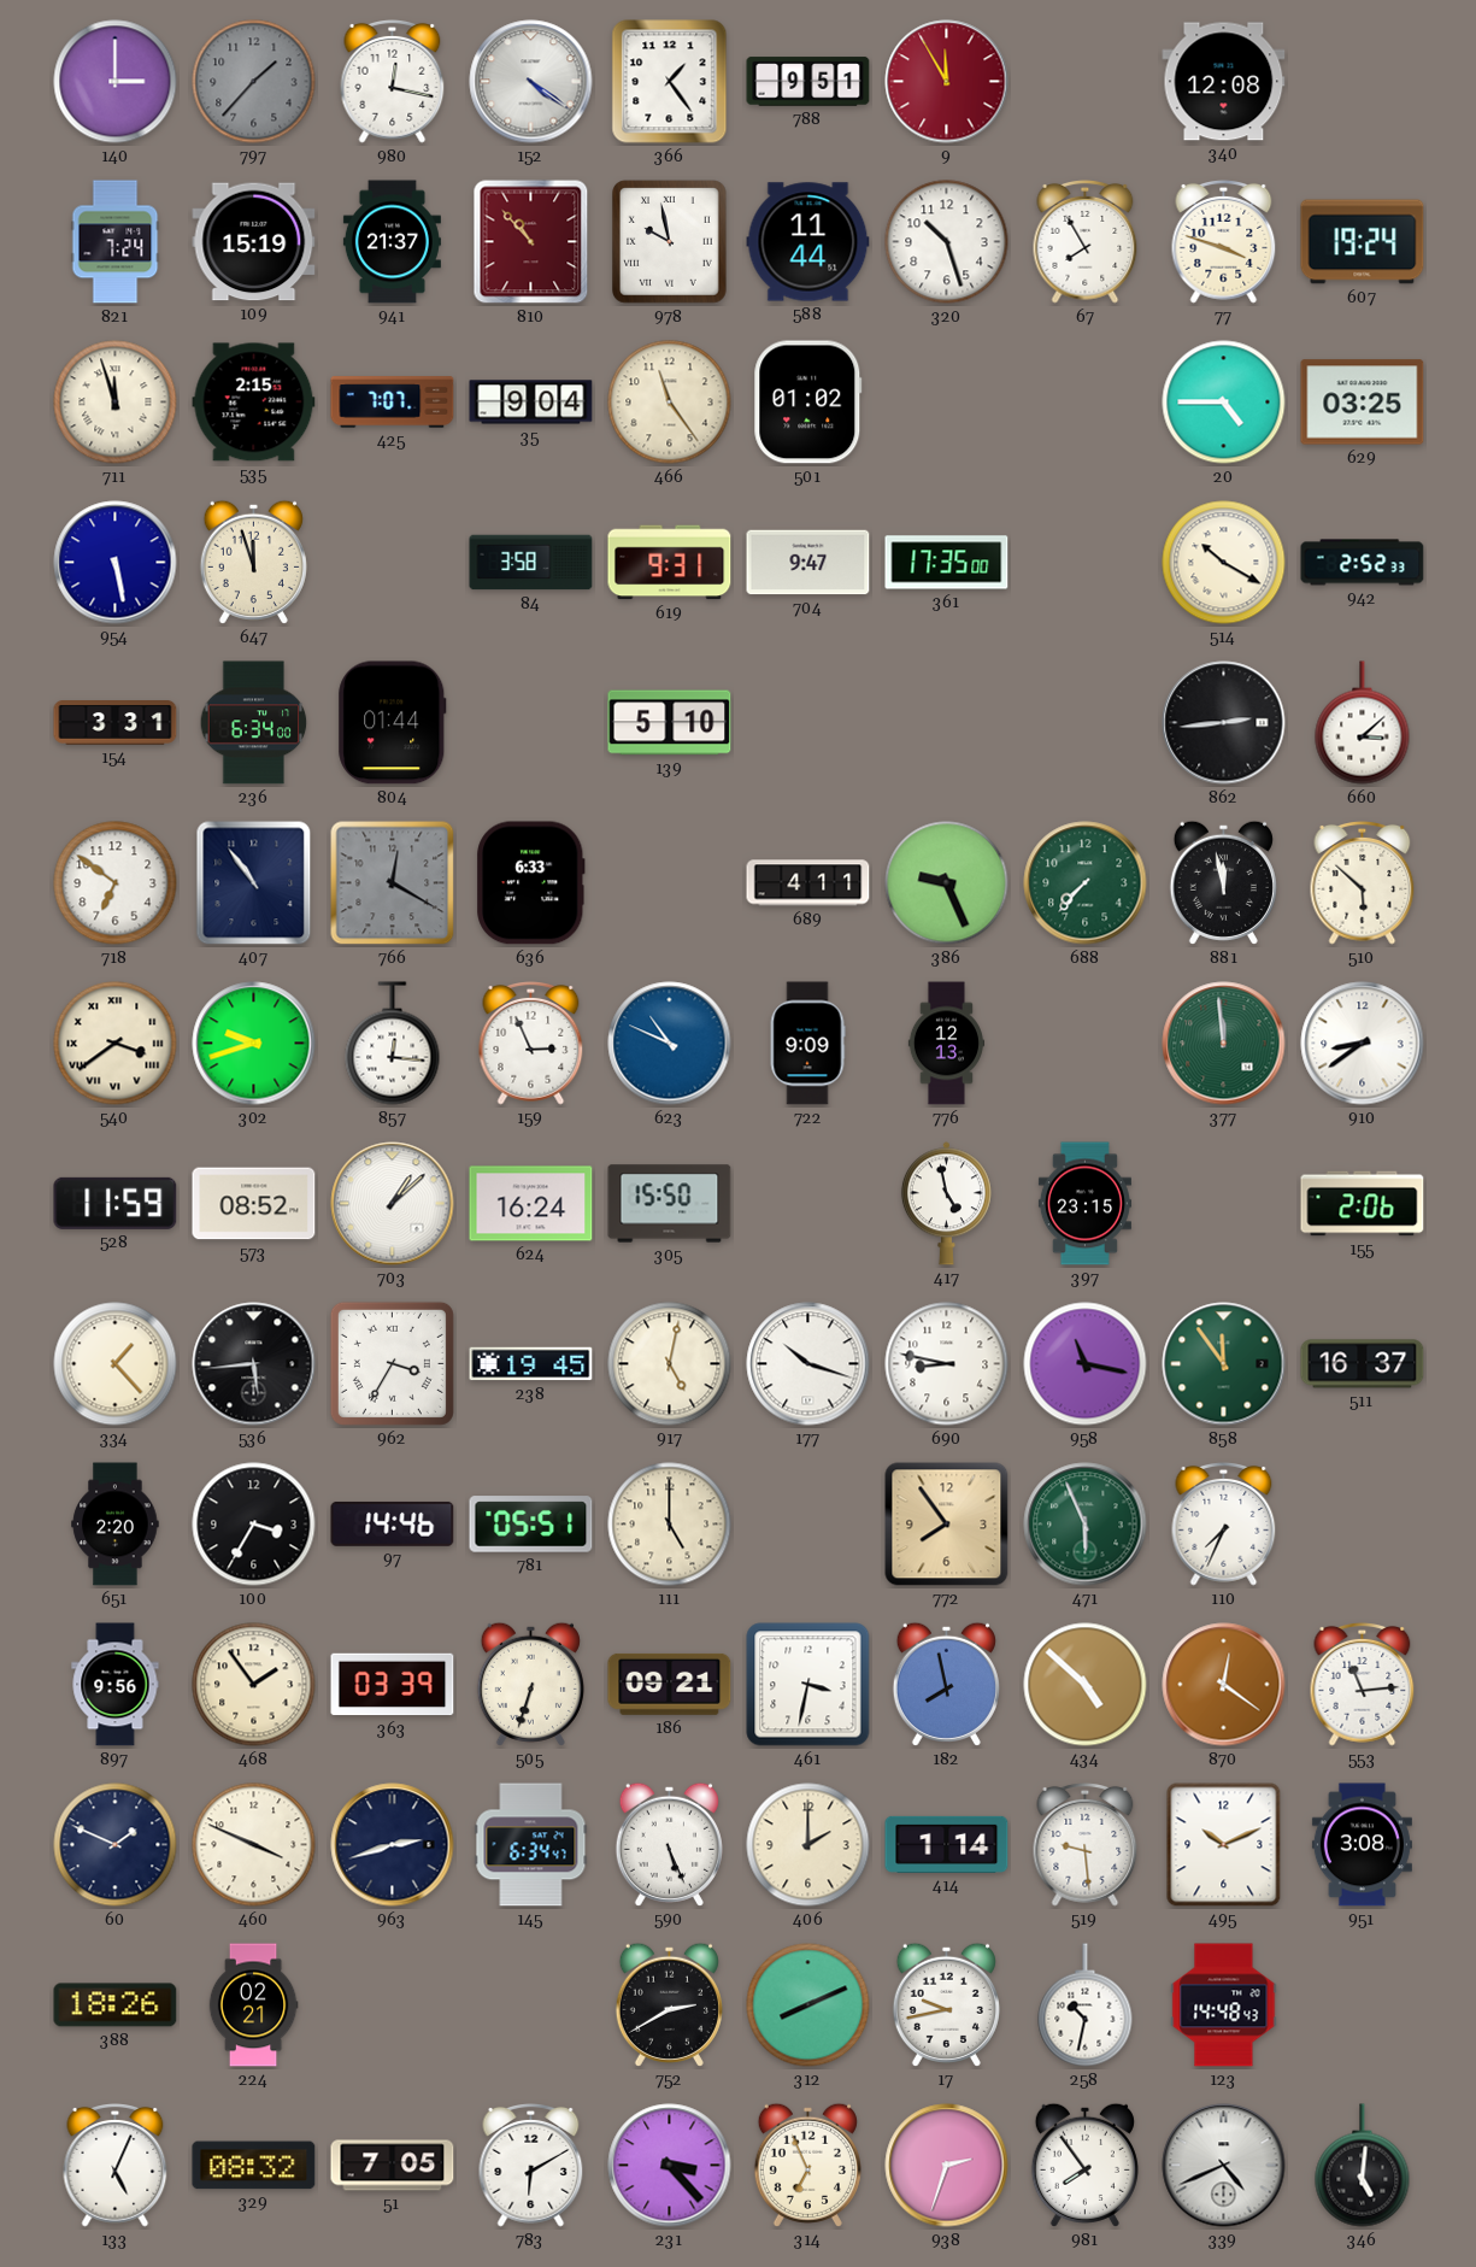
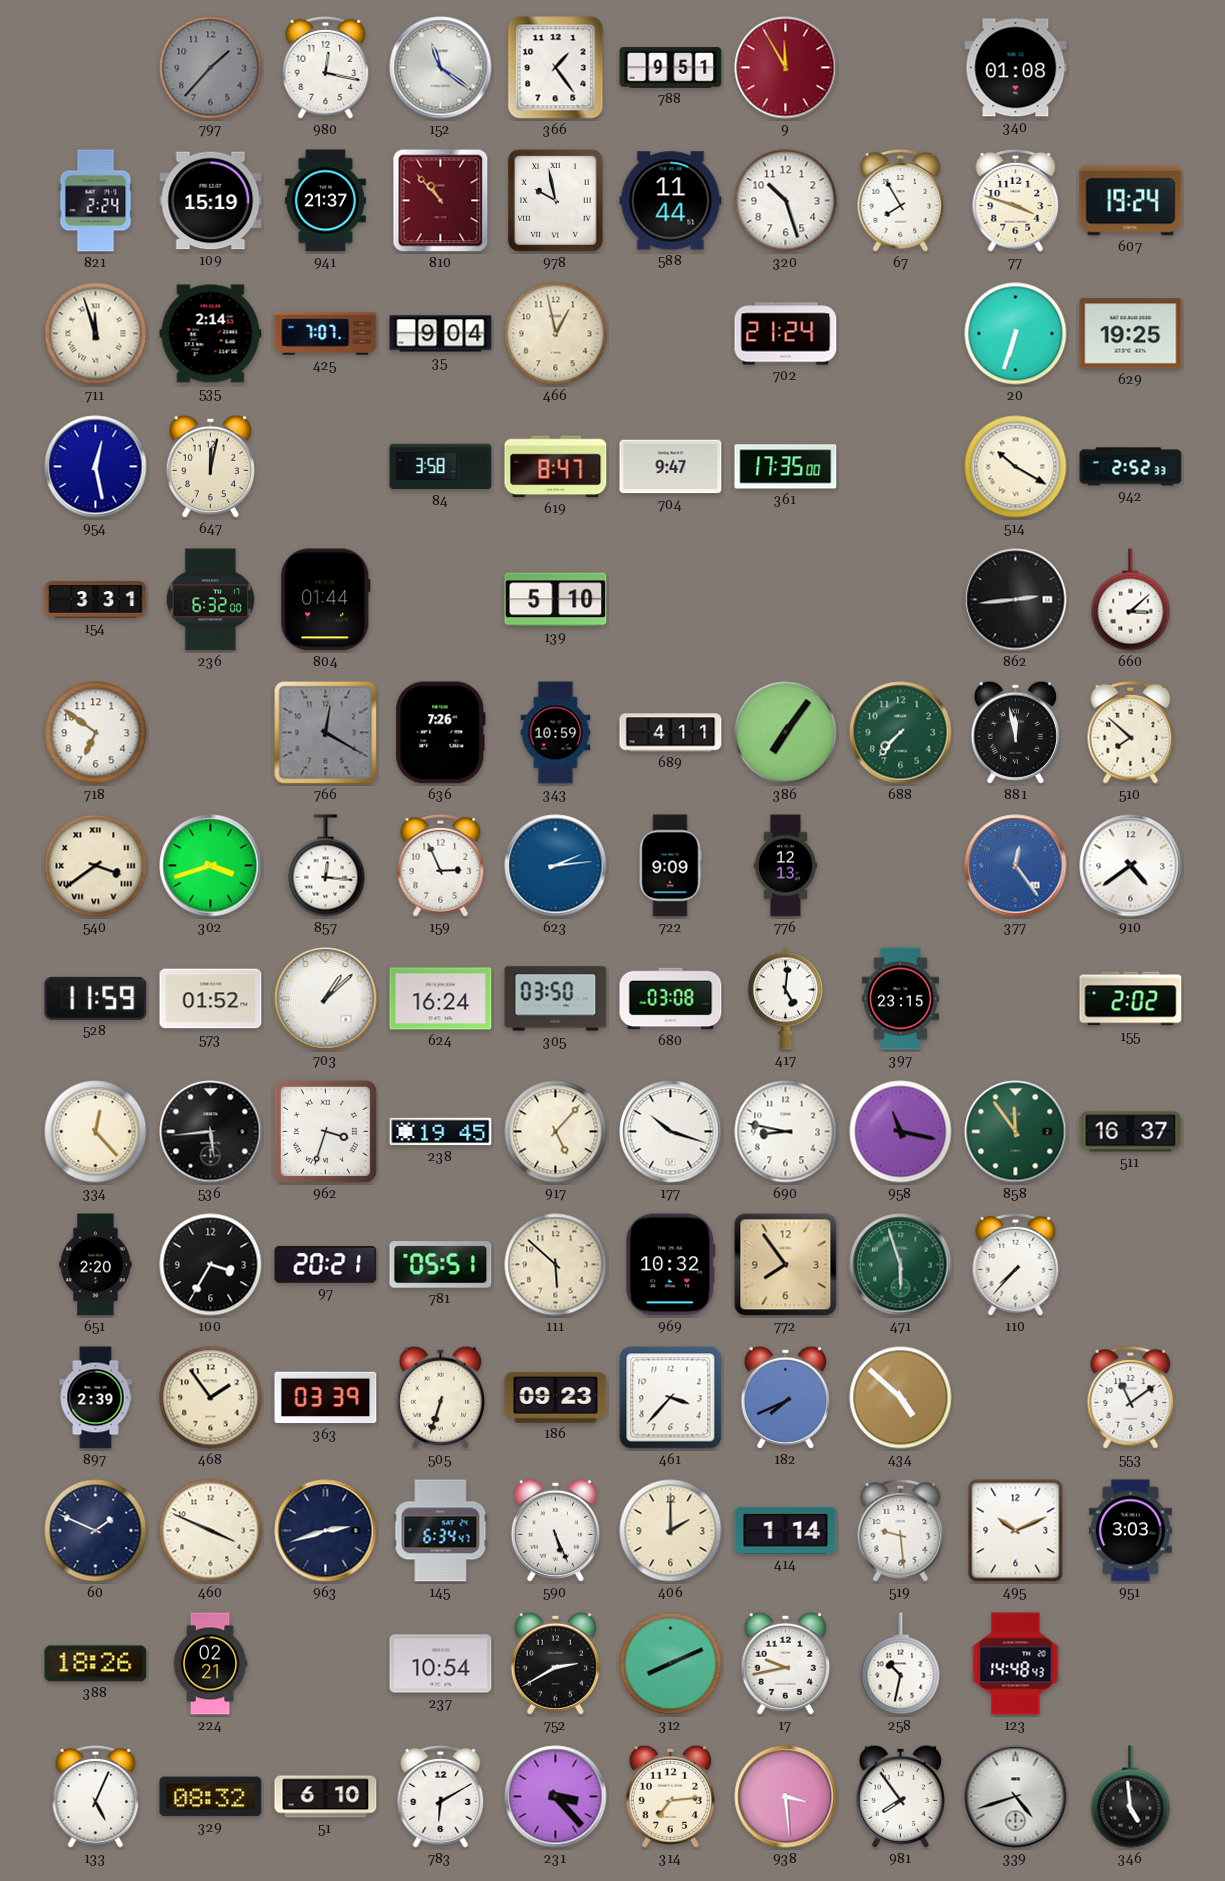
140: 3:00 -> none
152: 4:21 -> 11:21
340: 12:08 -> 01:08
821: 7:24 -> 2:24
535: 2:15 -> 2:14
466: 11:24 -> 12:58
501: 01:02 -> none
702: none -> 21:24
20: 4:45 -> 6:33
629: 03:25 -> 19:25
954: 5:28 -> 12:28
647: 11:57 -> 12:02
619: 9:31 -> 8:47
236: 6:34 -> 6:32
407: 10:54 -> none
636: 6:33 -> 7:26
343: none -> 10:59
386: 9:26 -> 7:06
510: 5:52 -> 7:52
302: 9:42 -> 3:42
623: 10:49 -> 2:14
377: 11:59 -> 12:24
377 dial: green -> blue
910: 8:39 -> 4:39
573: 08:52 -> 01:52
305: 15:50 -> 03:50
680: none -> 03:08
417: 4:58 -> 5:01
155: 2:06 -> 2:02
334: 1:23 -> 12:23
962: 3:35 -> 3:33
917: 5:02 -> 5:07
97: 14:46 -> 20:21
111: 5:00 -> 5:52
969: none -> 10:32
471: 5:56 -> 5:57
110: 7:34 -> 7:37
897: 9:56 -> 2:39
186: 09:21 -> 09:23
461: 3:32 -> 3:37
182: 7:58 -> 7:41
870: 12:21 -> none
553: 11:14 -> 11:09
951: 3:08 -> 3:03
237: none -> 10:54
51: 7:05 -> 6:10
314: 6:56 -> 7:14
938: 2:33 -> 3:29
339: 4:41 -> 4:42
346: 5:01 -> 4:59
